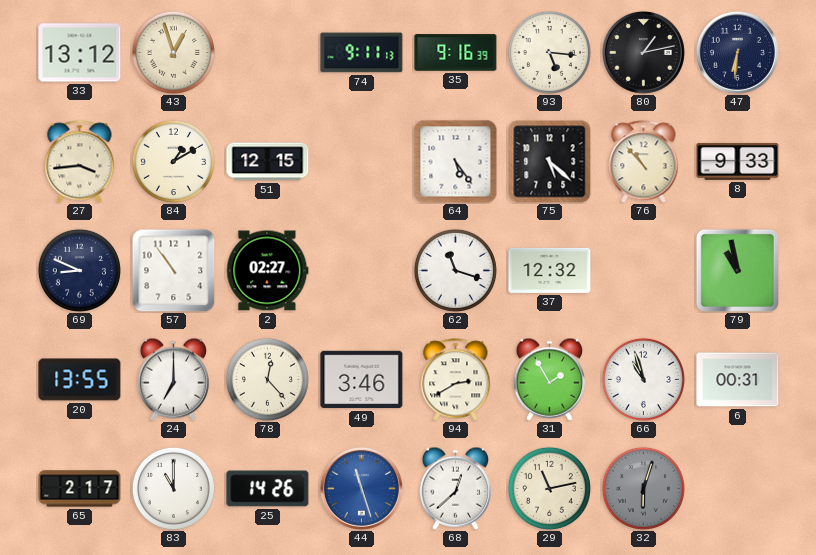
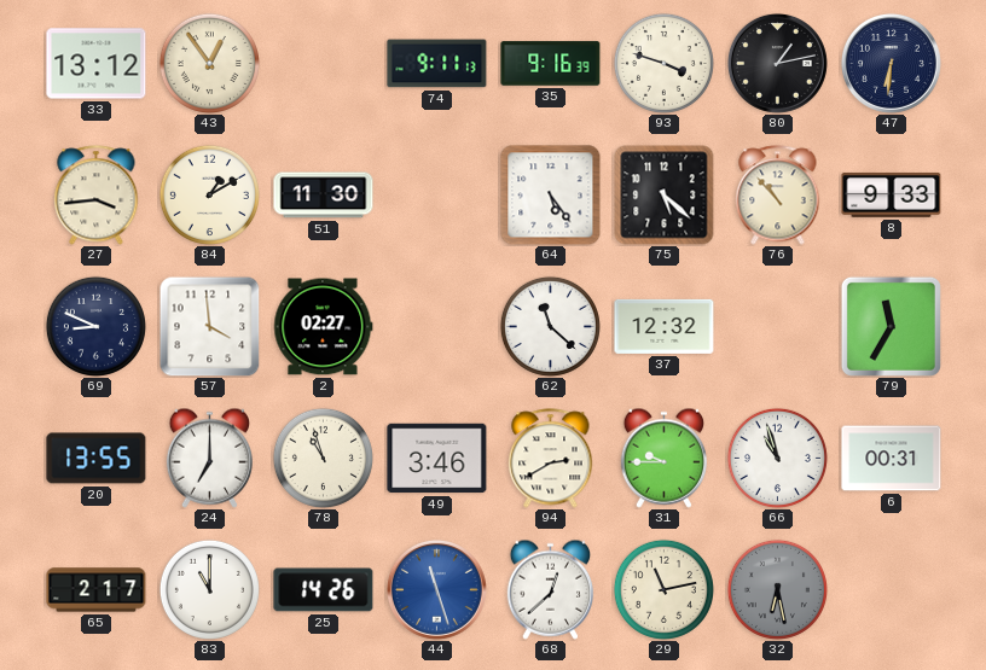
43: 12:57 -> 12:54
93: 5:16 -> 3:48
51: 12:15 -> 11:30
57: 10:54 -> 3:59
62: 11:18 -> 11:22
79: 10:58 -> 11:35
78: 12:23 -> 10:57
31: 1:55 -> 9:45
32: 6:03 -> 6:28
